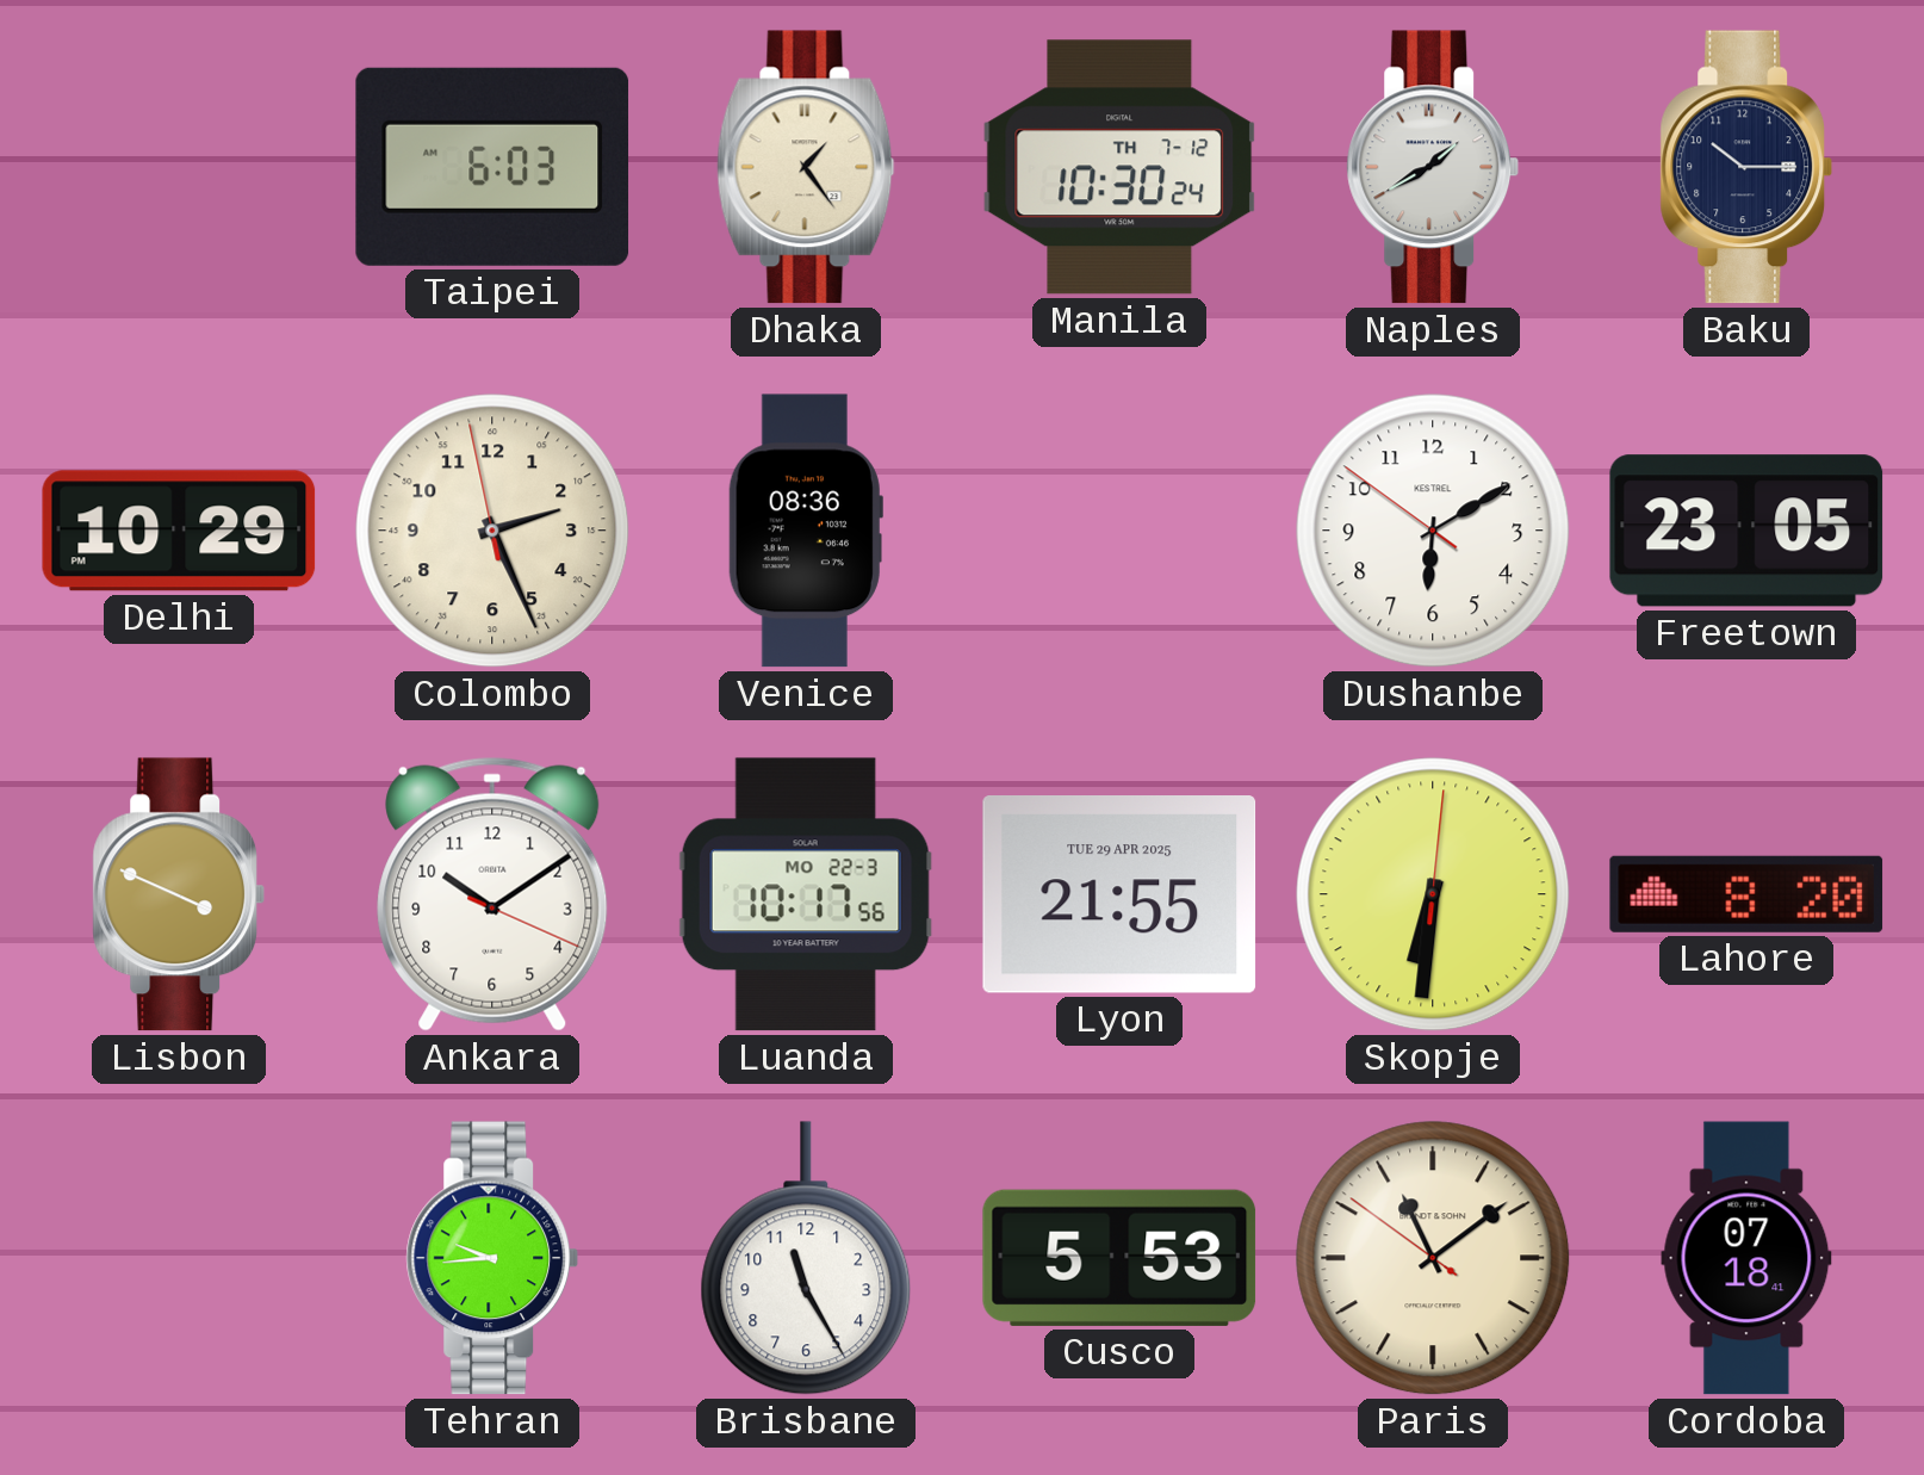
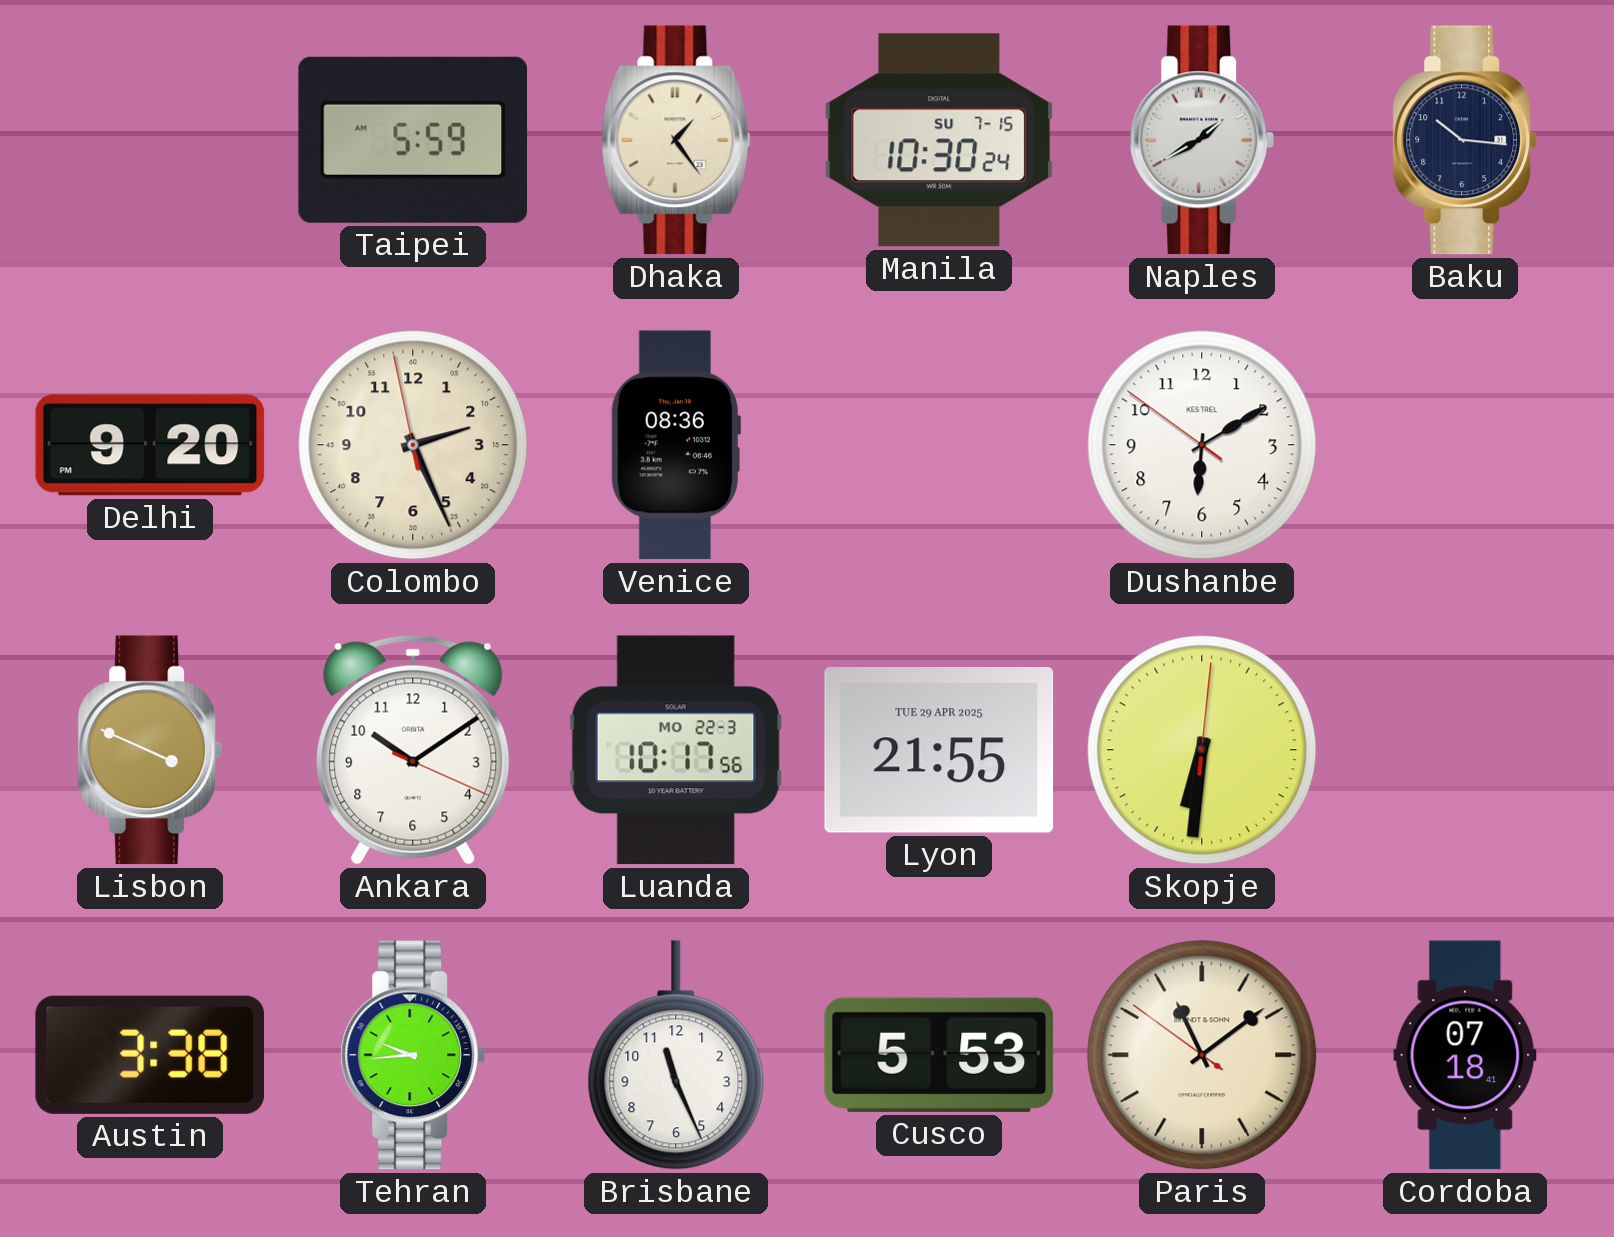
Taipei: 6:03 -> 5:59
Manila date: TH 7-12 -> SU 7-15
Baku: 10:15 -> 10:16
Delhi: 10:29 -> 9:20
Freetown: 23:05 -> none
Lahore: 8:20 -> none
Austin: none -> 3:38
Brisbane: 11:25 -> 11:26
